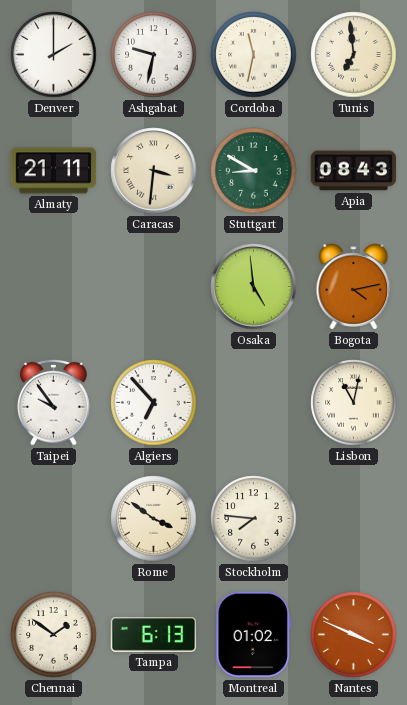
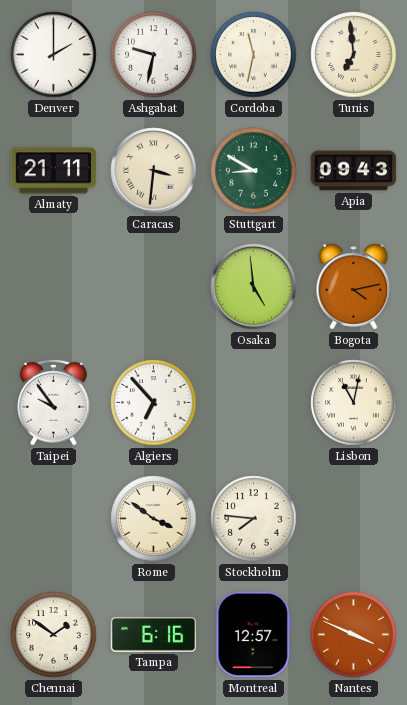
Apia: 08:43 -> 09:43
Tampa: 6:13 -> 6:16
Montreal: 01:02 -> 12:57
